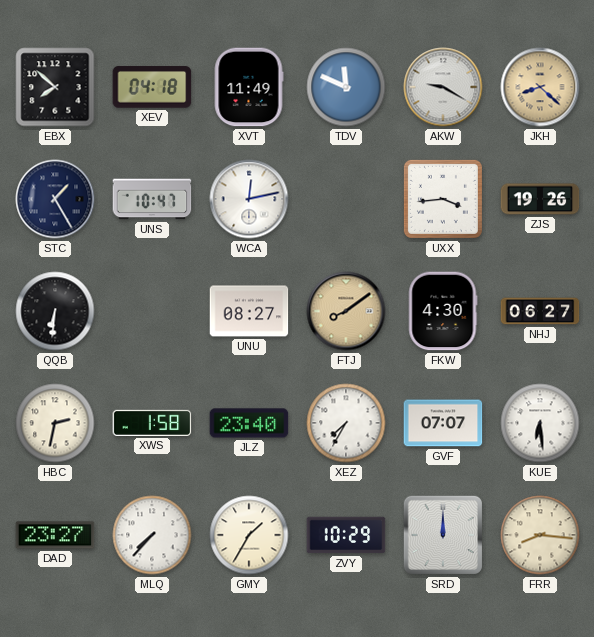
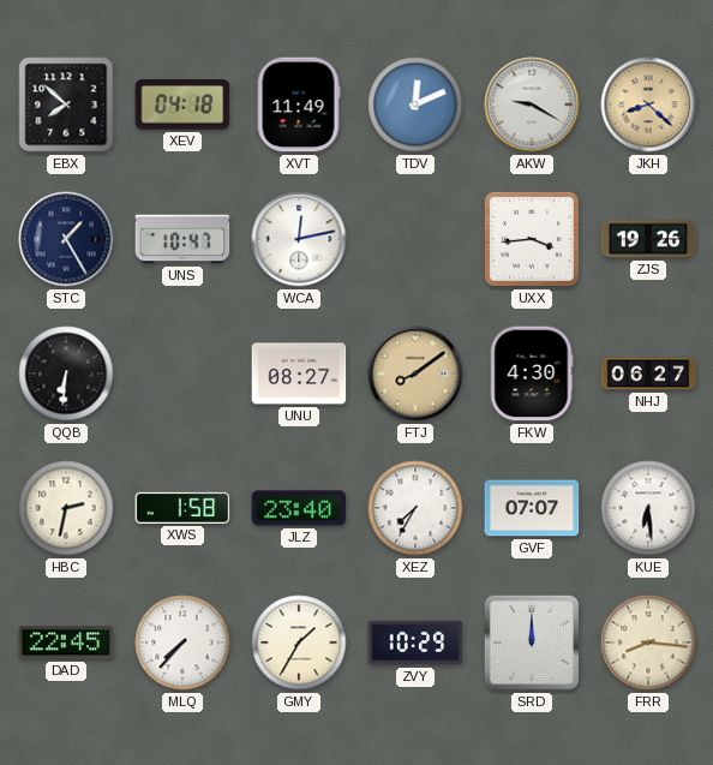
TDV: 11:49 -> 12:11
DAD: 23:27 -> 22:45
